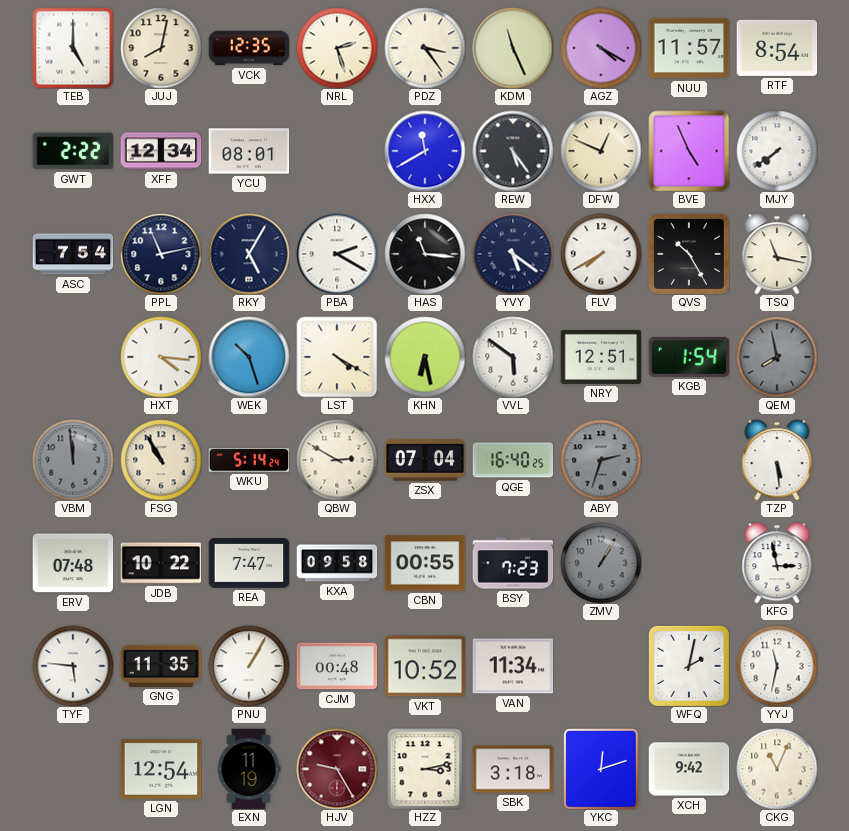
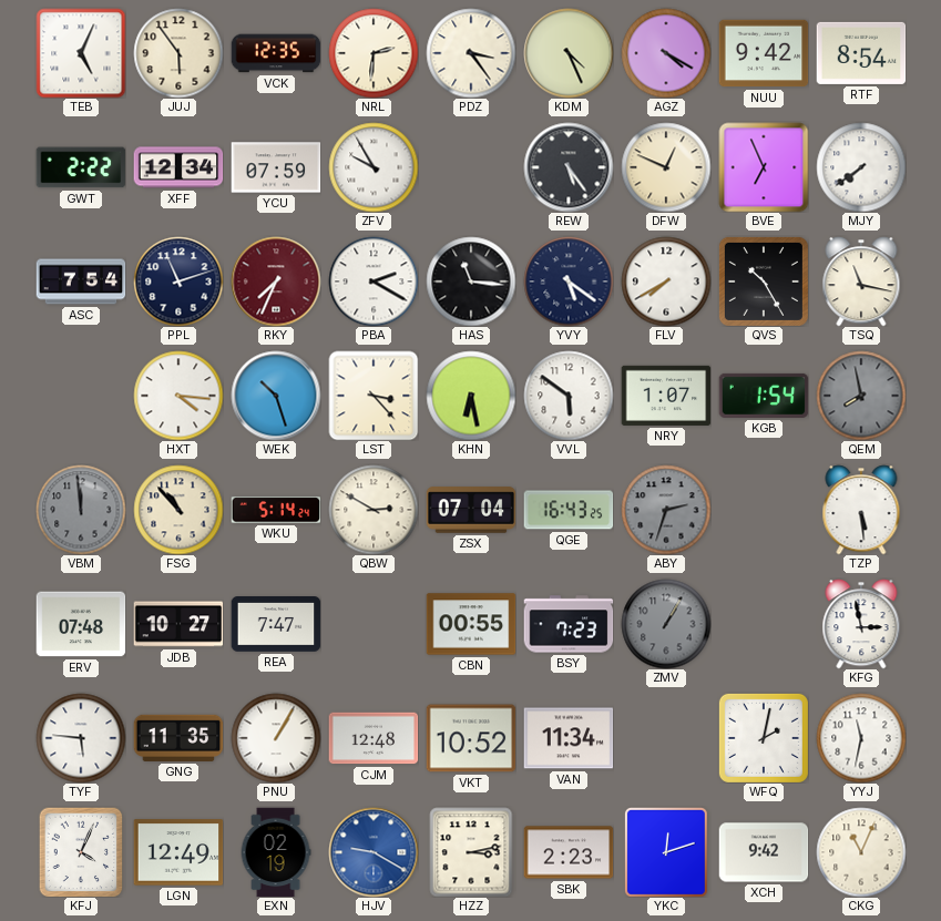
TEB: 5:00 -> 5:04
JUJ: 8:02 -> 5:54
NRL: 2:27 -> 2:31
KDM: 11:26 -> 4:26
NUU: 11:57 -> 9:42
YCU: 08:01 -> 07:59
ZFV: none -> 9:55
HXX: 11:40 -> none
BVE: 4:56 -> 6:56
PPL: 11:13 -> 11:12
RKY: 5:05 -> 7:34
RKY dial: navy -> burgundy
LST: 4:20 -> 3:23
NRY: 12:51 -> 1:07
FSG: 10:55 -> 10:53
QGE: 16:40 -> 16:43
JDB: 10:22 -> 10:27
KXA: 09:58 -> none
CJM: 00:48 -> 12:48
KFJ: none -> 4:04
LGN: 12:54 -> 12:49
EXN: 11:19 -> 02:19
HJV: 9:25 -> 9:20
HJV dial: burgundy -> blue
SBK: 3:18 -> 2:23
